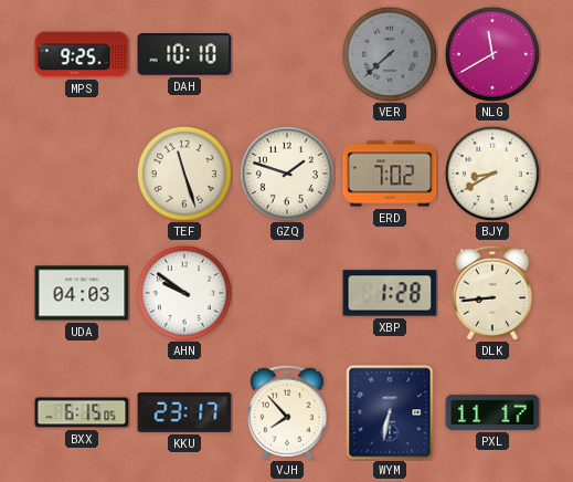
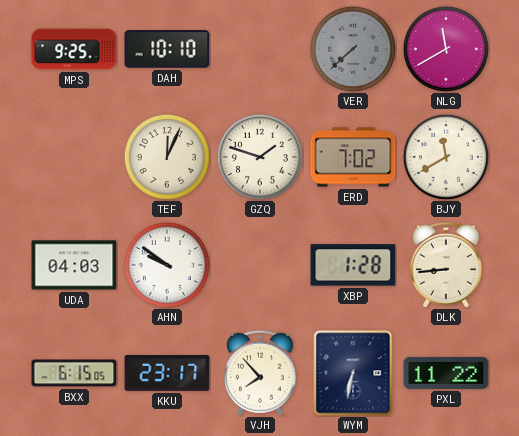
TEF: 11:27 -> 12:04
BJY: 8:40 -> 11:40
PXL: 11:17 -> 11:22
